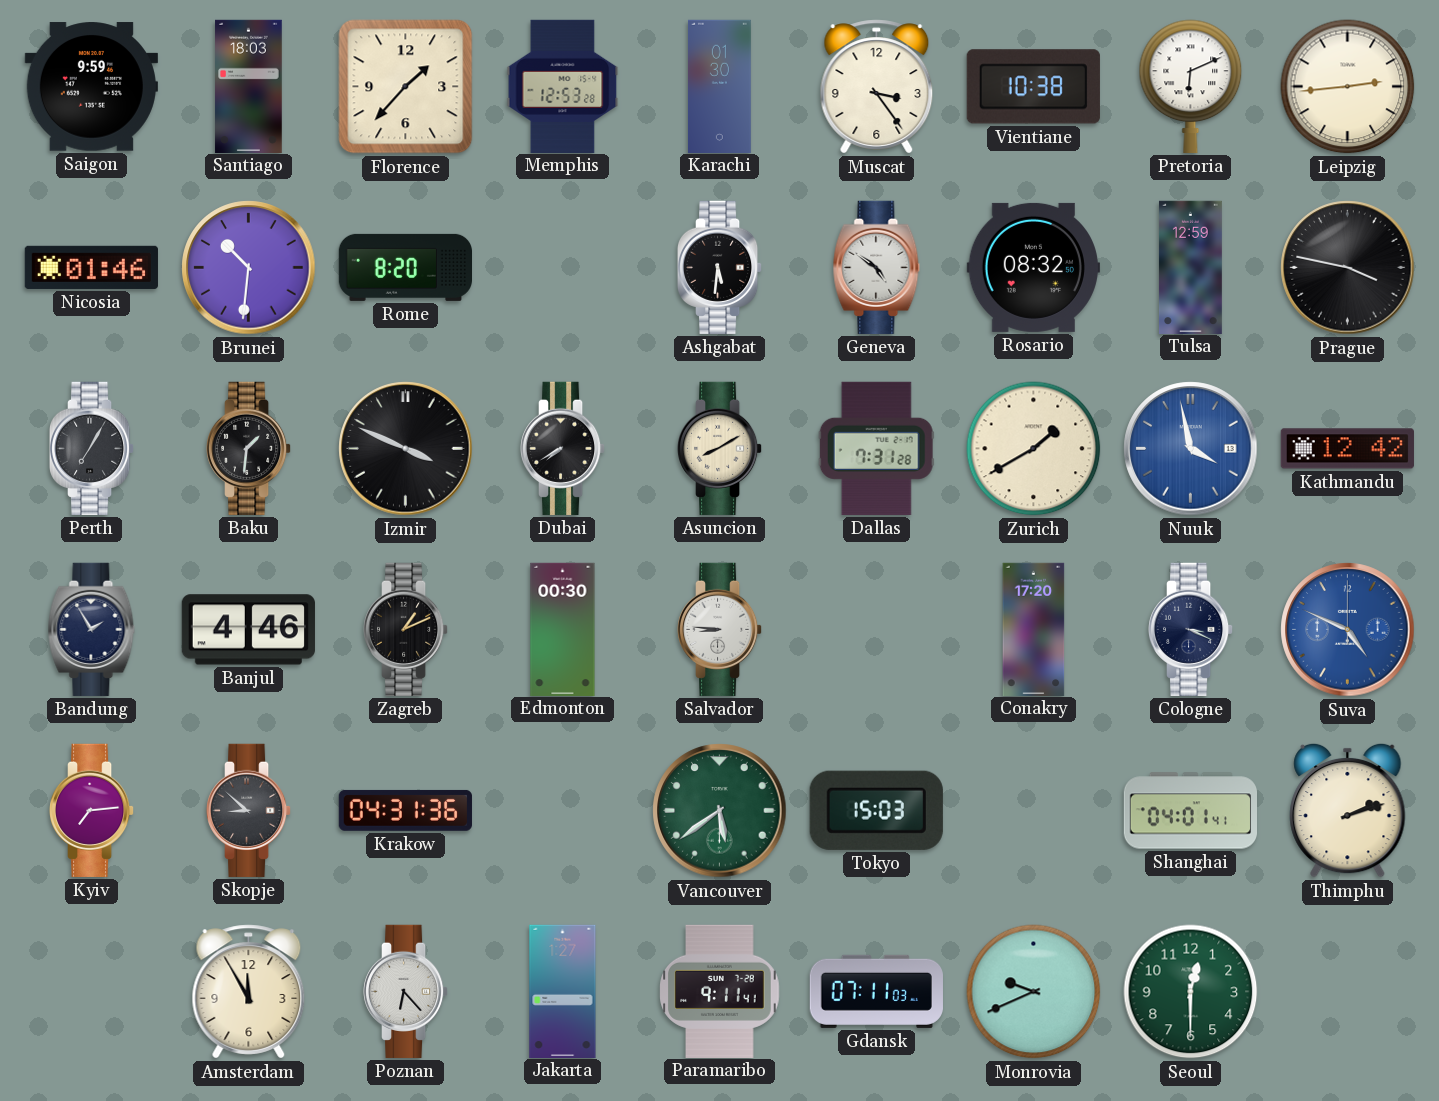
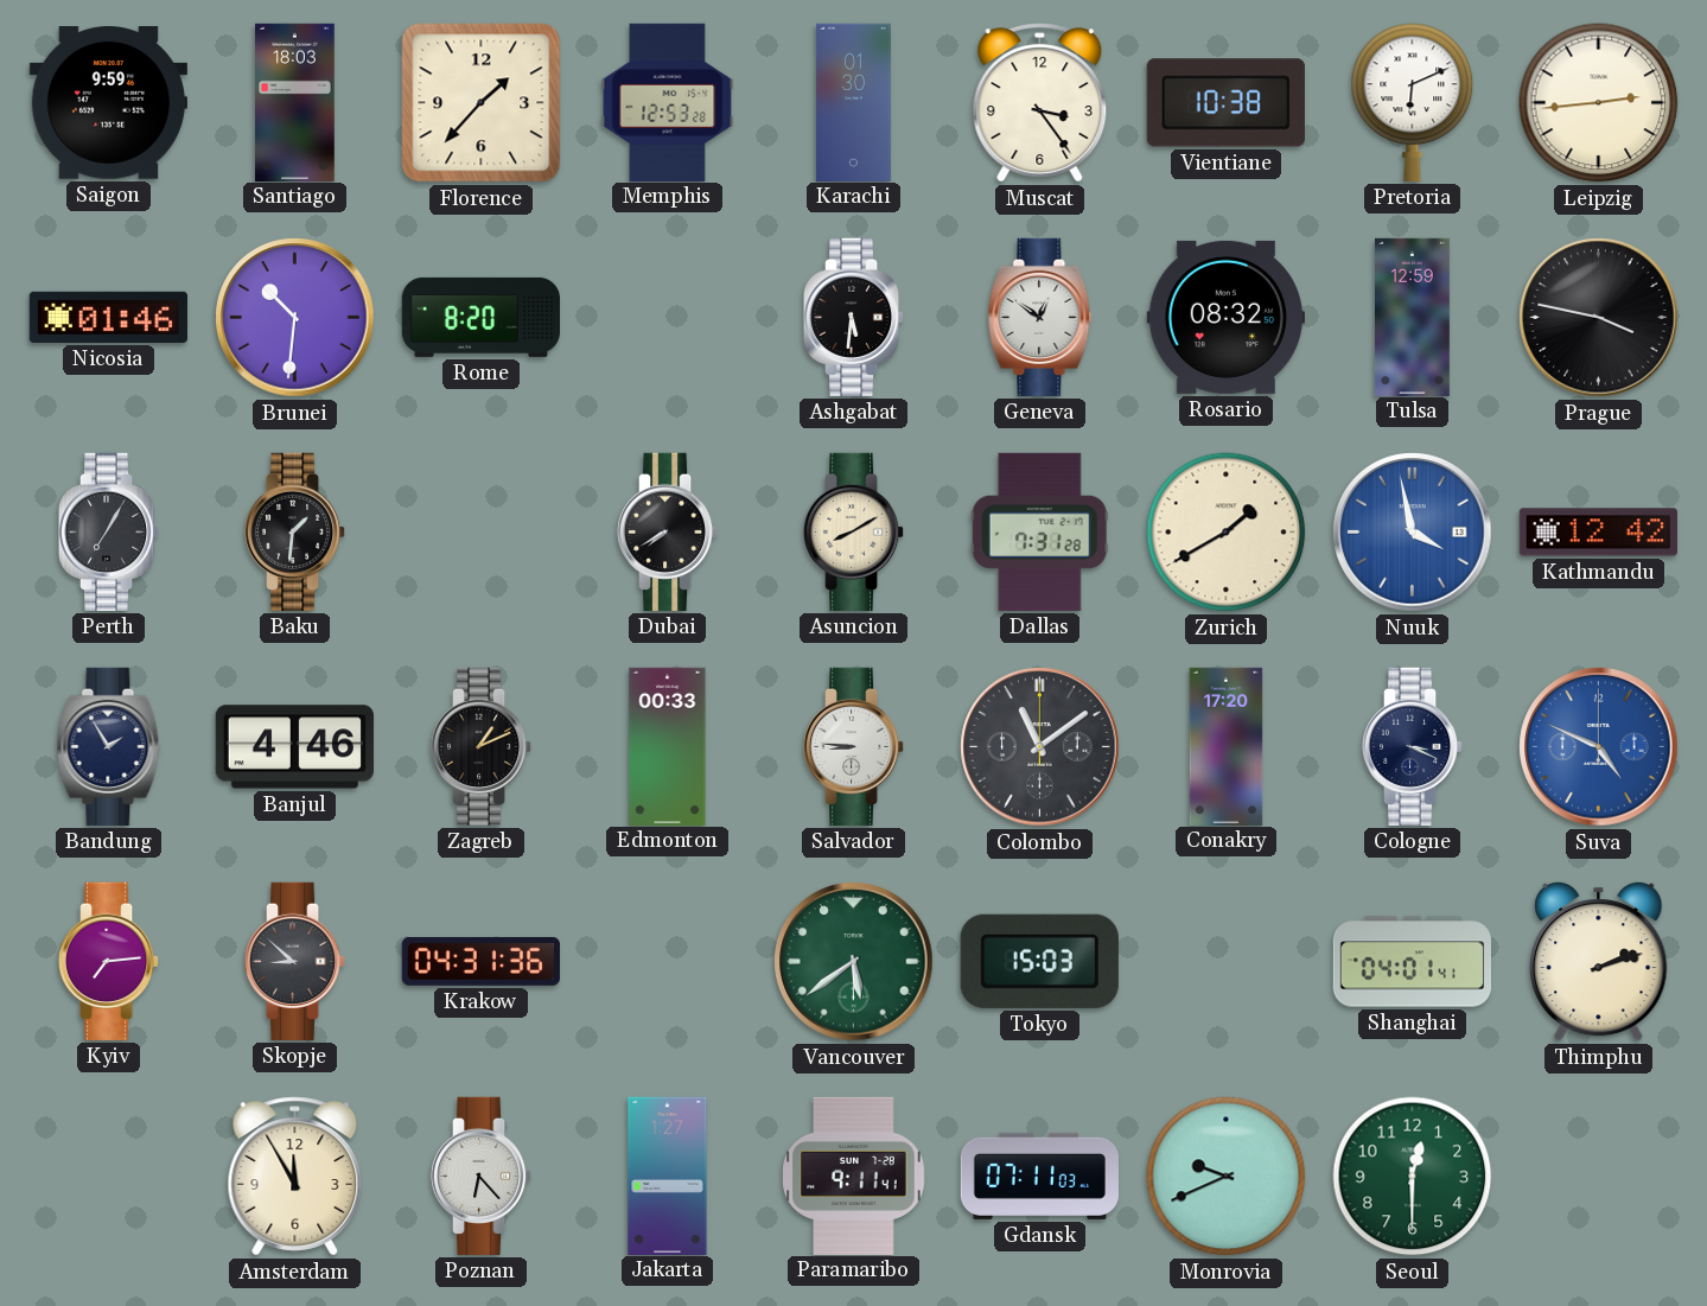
Geneva: 4:51 -> 12:51
Izmir: 3:49 -> none
Edmonton: 00:30 -> 00:33
Colombo: none -> 11:09
